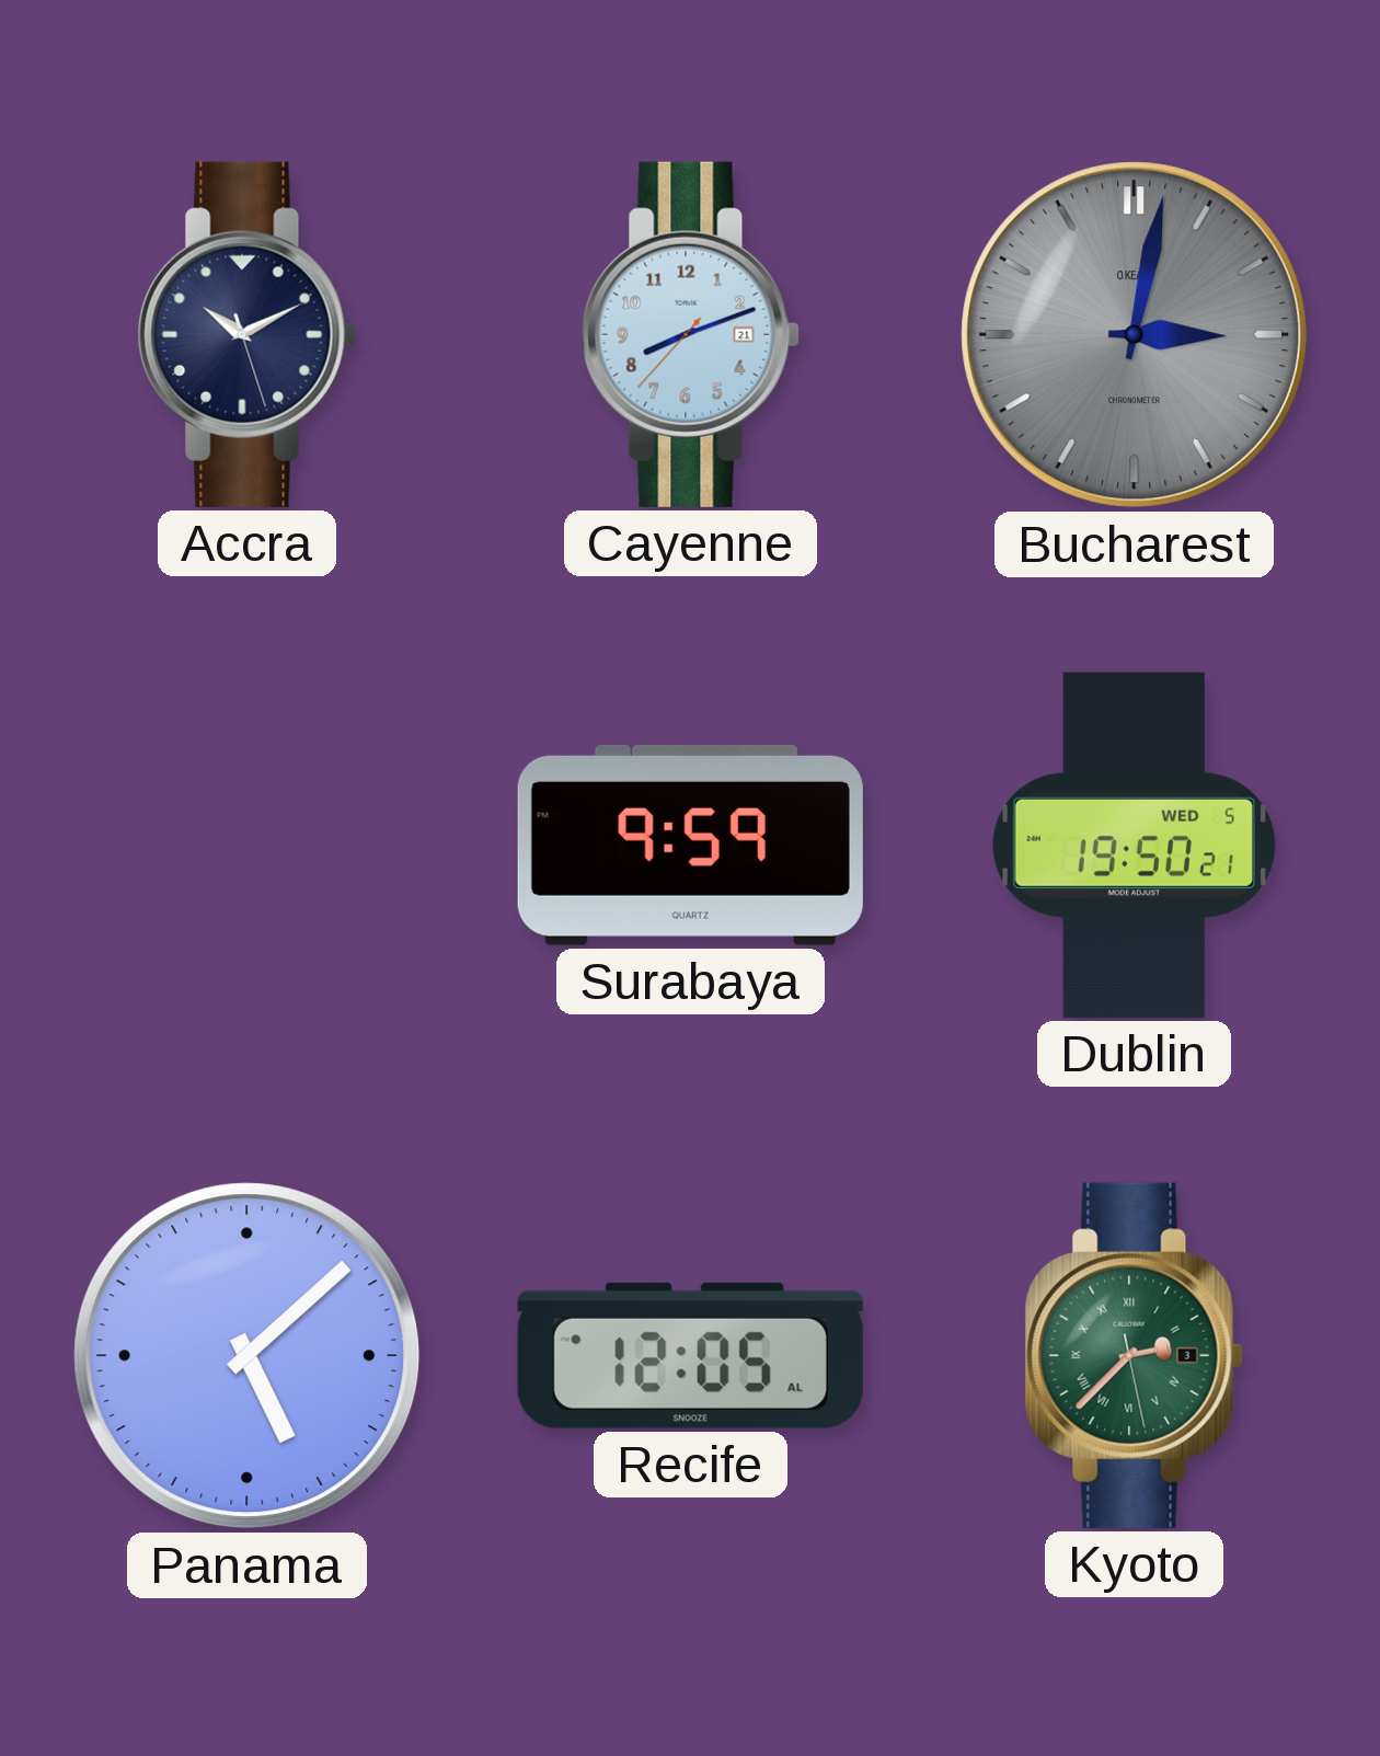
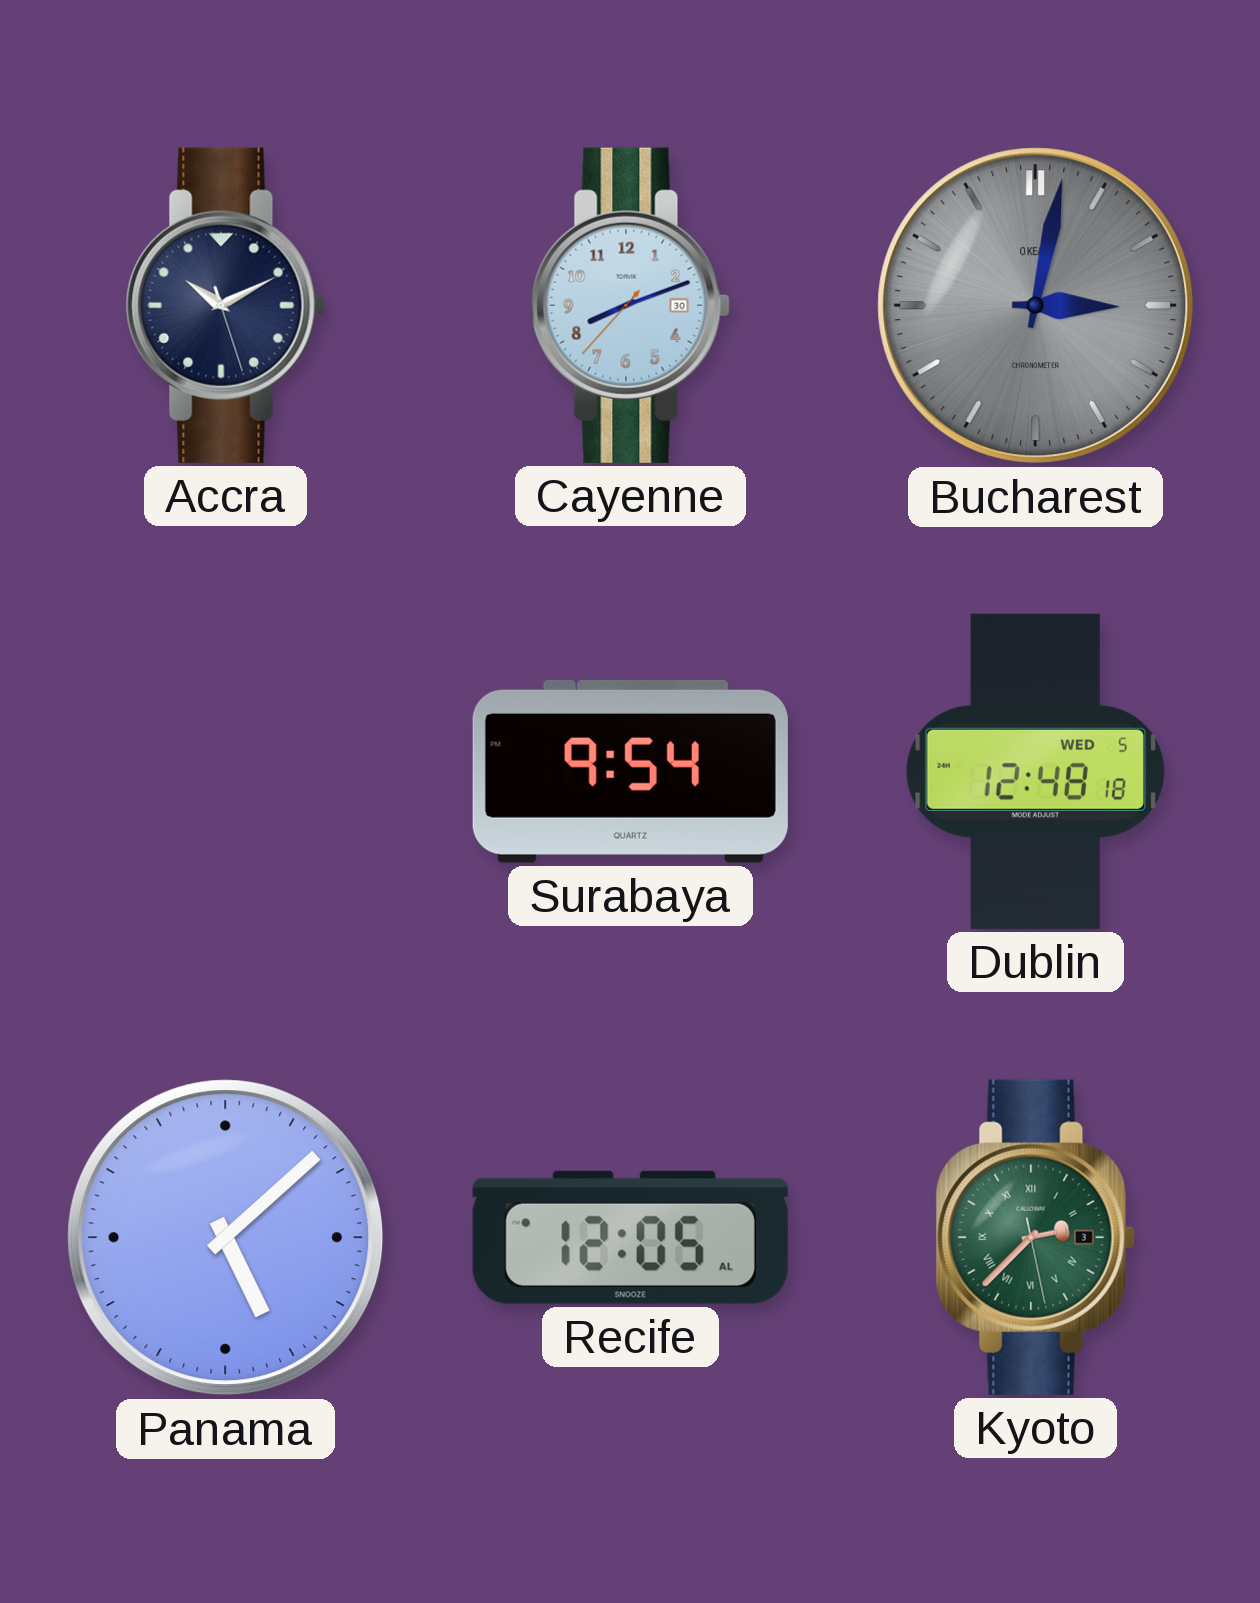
Cayenne date: 21 -> 30
Surabaya: 9:59 -> 9:54
Dublin: 19:50 -> 12:48
